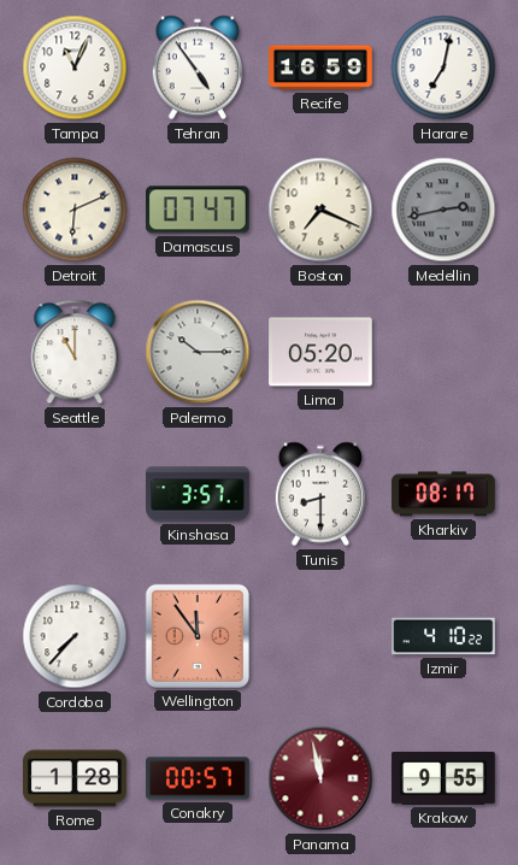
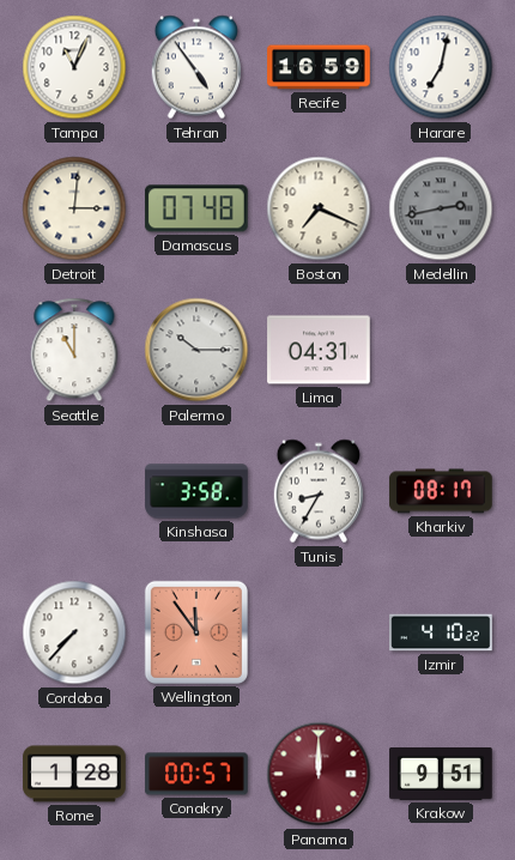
Detroit: 6:11 -> 3:01
Damascus: 07:47 -> 07:48
Lima: 05:20 -> 04:31
Kinshasa: 3:57 -> 3:58
Tunis: 8:30 -> 8:35
Panama: 11:58 -> 12:00
Krakow: 9:55 -> 9:51
